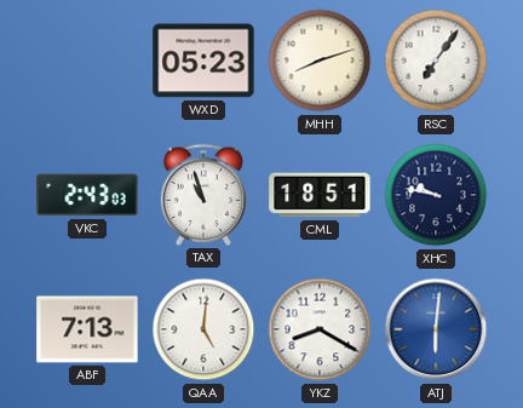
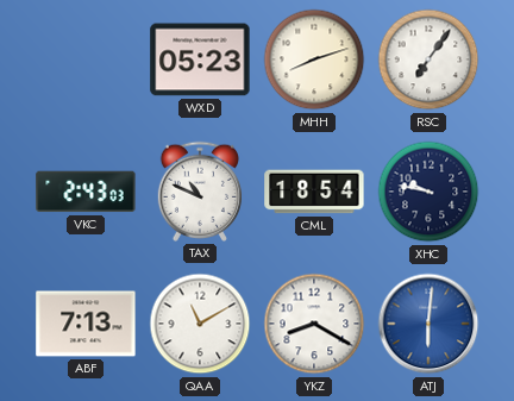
TAX: 10:57 -> 10:49
CML: 18:51 -> 18:54
QAA: 5:01 -> 11:10
